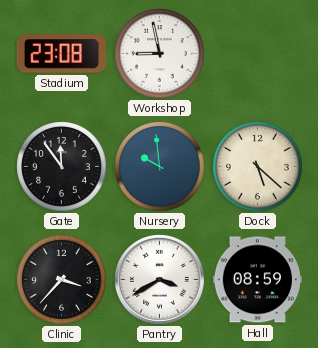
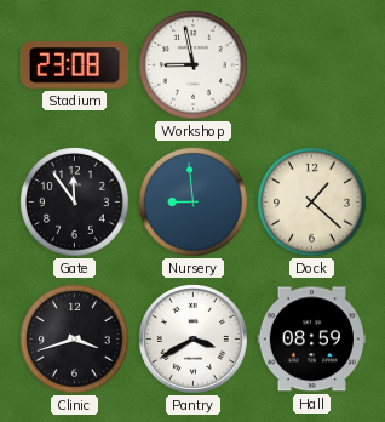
Nursery: 9:59 -> 8:59
Dock: 5:22 -> 1:22
Clinic: 3:37 -> 3:42
